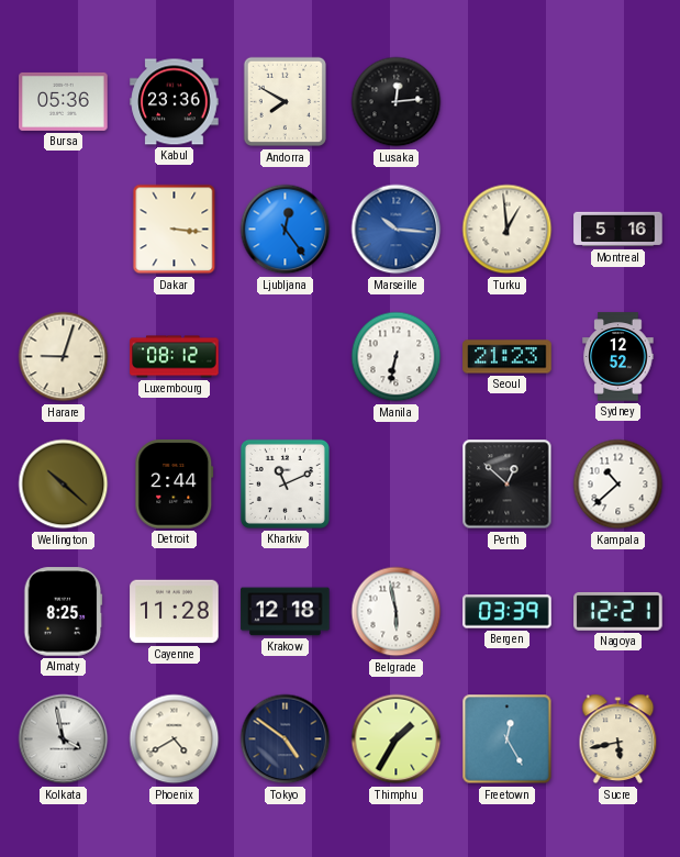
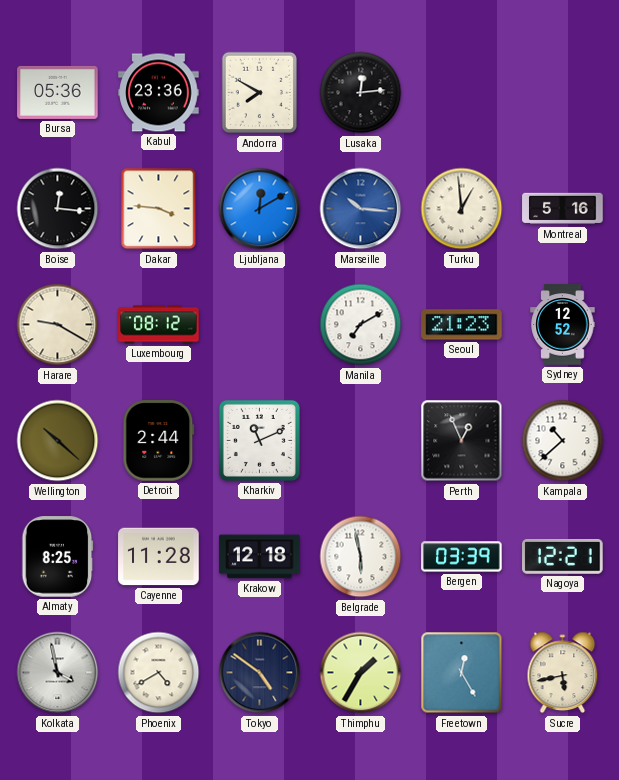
Boise: none -> 12:16
Dakar: 3:16 -> 3:46
Ljubljana: 12:24 -> 12:10
Harare: 9:03 -> 9:20
Manila: 6:32 -> 7:10
Perth: 12:52 -> 12:56
